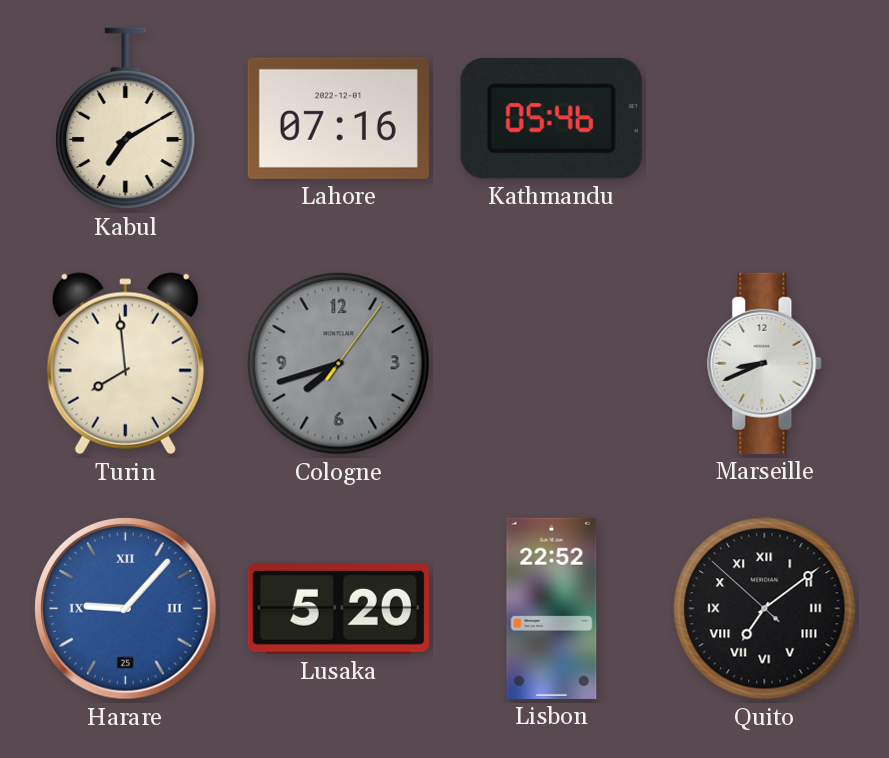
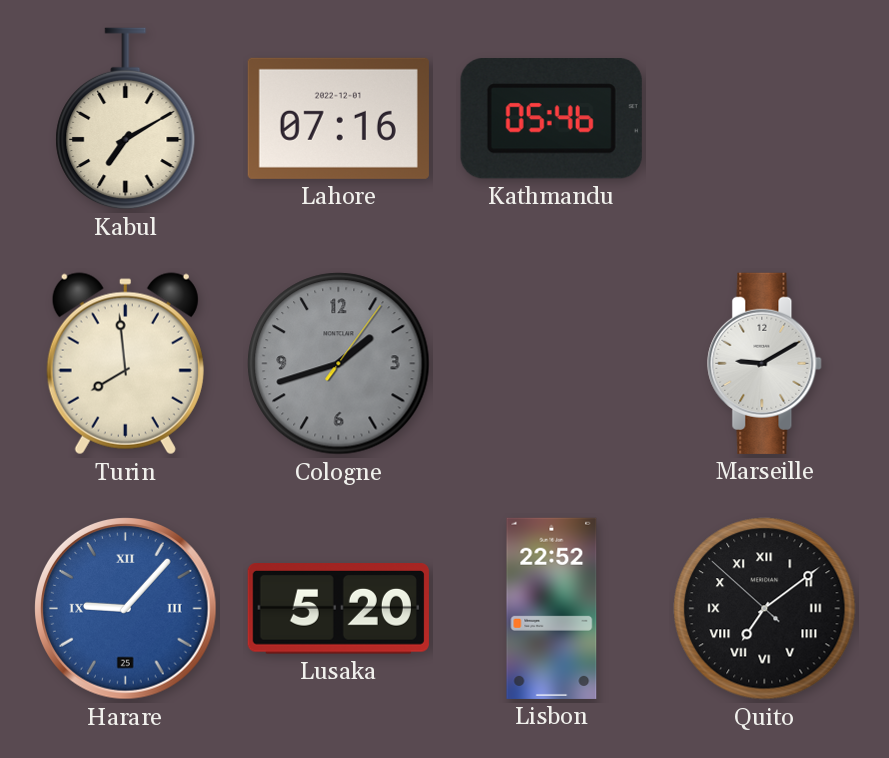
Cologne: 7:42 -> 1:42
Marseille: 8:41 -> 9:10
